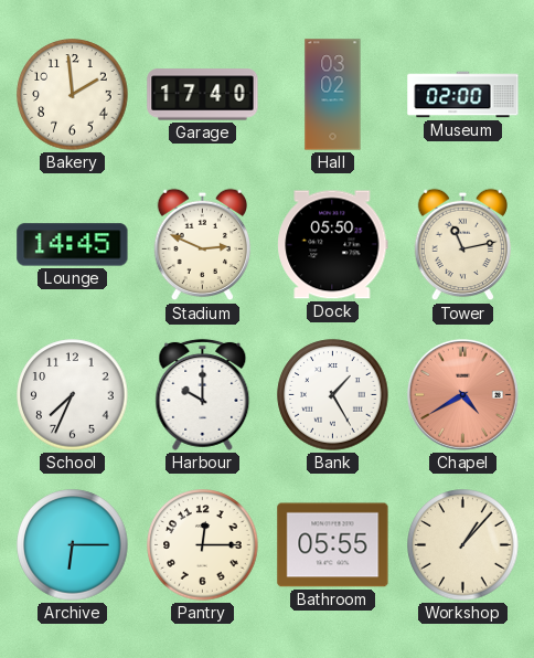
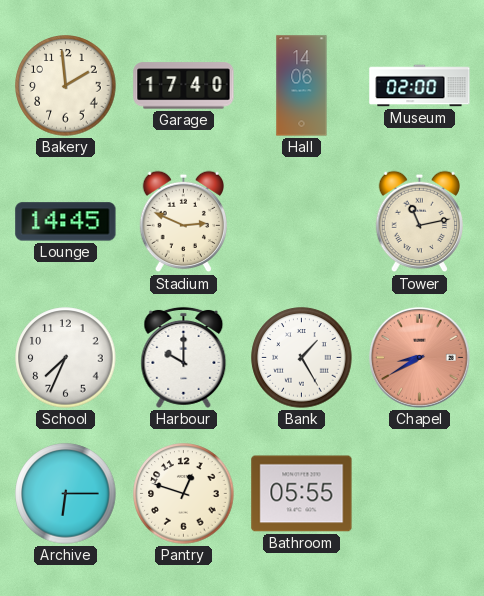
Hall: 03:02 -> 14:06
Dock: 05:50 -> none
Chapel: 4:40 -> 8:40
Pantry: 12:15 -> 12:48
Workshop: 1:07 -> none
